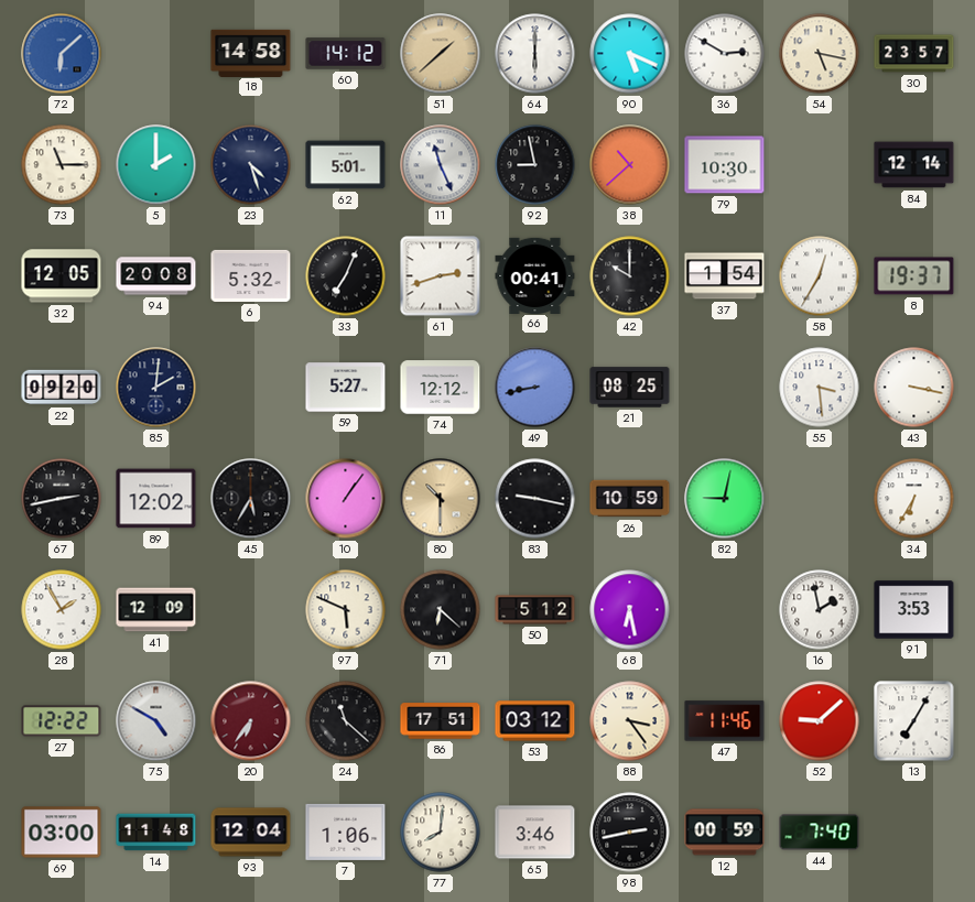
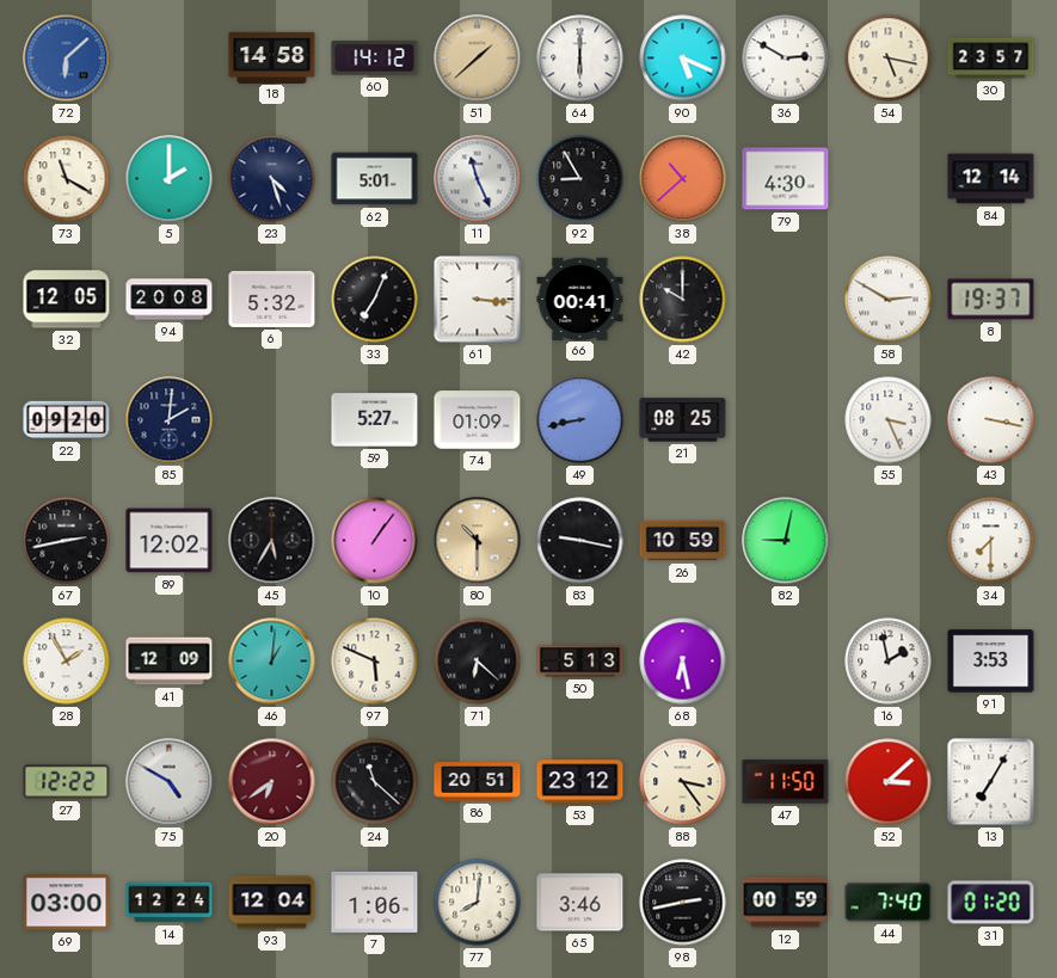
73: 11:15 -> 11:20
92: 8:58 -> 8:55
79: 10:30 -> 4:30
61: 2:42 -> 3:16
37: 1:54 -> none
58: 12:35 -> 2:50
74: 12:12 -> 01:09
55: 3:29 -> 3:26
34: 6:35 -> 7:30
46: none -> 1:01
50: 5:12 -> 5:13
20: 6:36 -> 6:39
86: 17:51 -> 20:51
53: 03:12 -> 23:12
47: 11:46 -> 11:50
52: 9:08 -> 3:08
14: 11:48 -> 12:24
31: none -> 01:20
